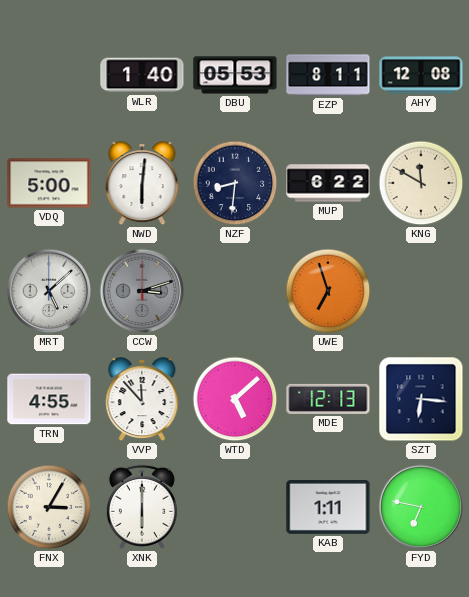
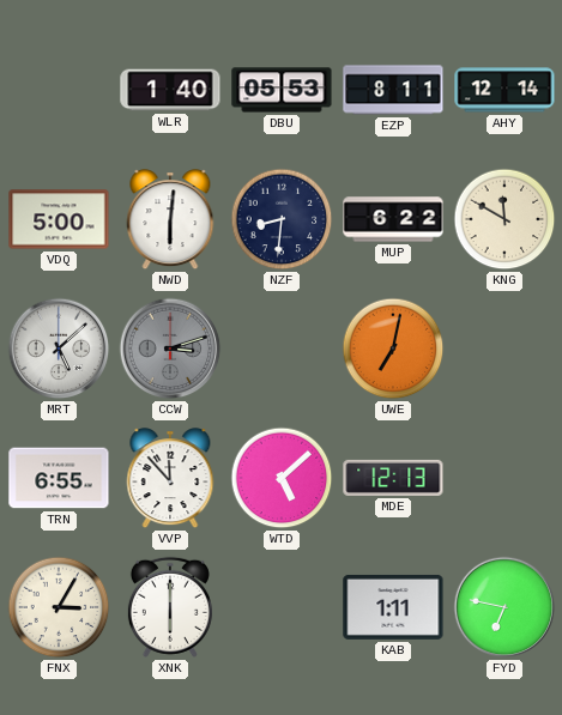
AHY: 12:08 -> 12:14
UWE: 6:57 -> 7:02
TRN: 4:55 -> 6:55
SZT: 6:16 -> none
